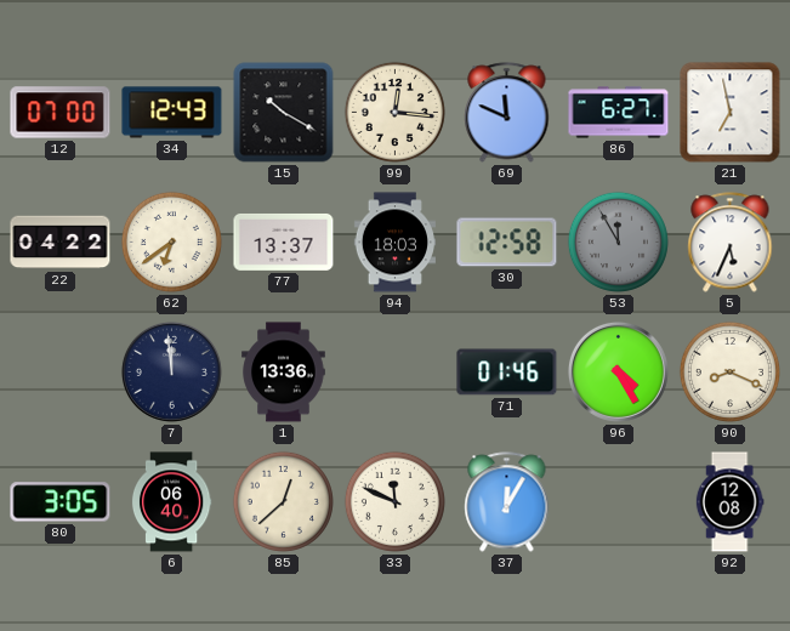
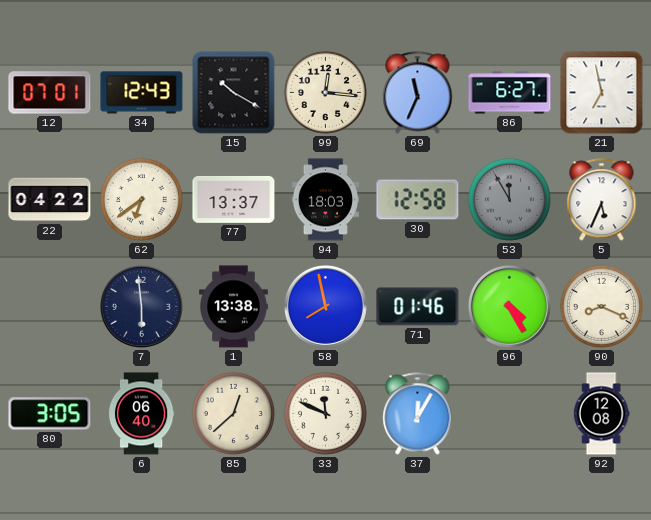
12: 07:00 -> 07:01
69: 11:49 -> 11:34
7: 11:59 -> 5:59
1: 13:36 -> 13:38
58: none -> 7:58
